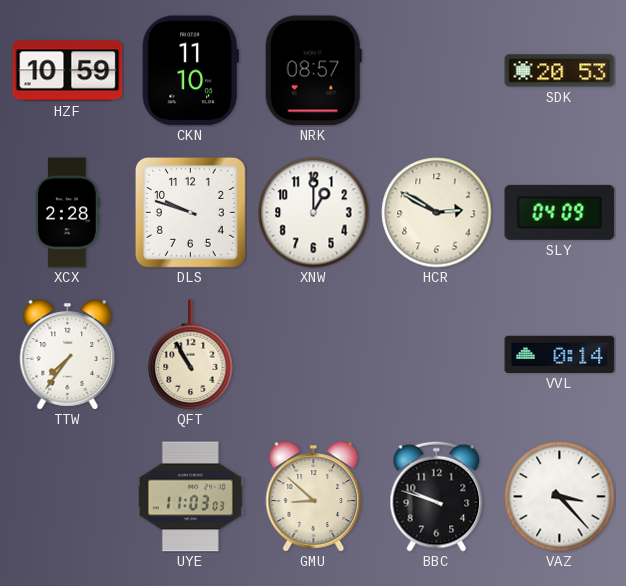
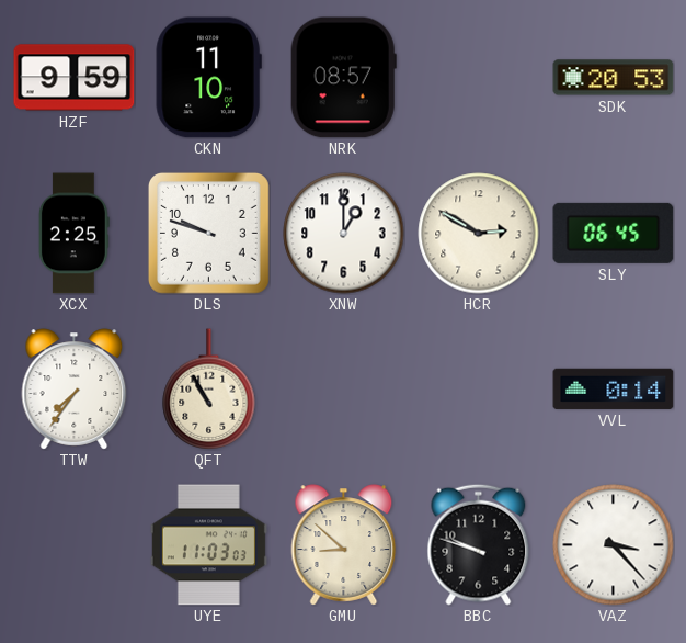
HZF: 10:59 -> 9:59
XCX: 2:28 -> 2:25
SLY: 04:09 -> 06:45
